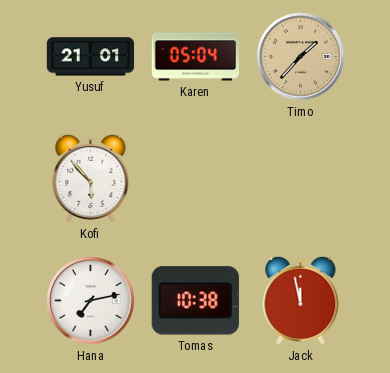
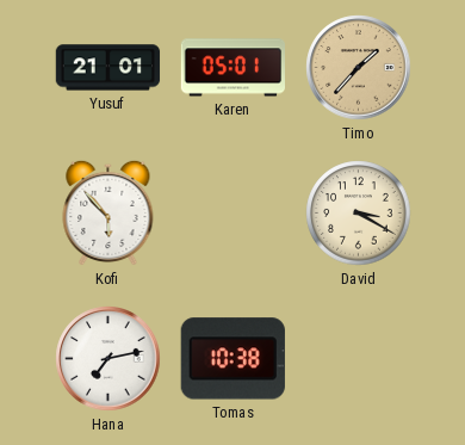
Karen: 05:04 -> 05:01
David: none -> 3:20
Jack: 11:58 -> none
